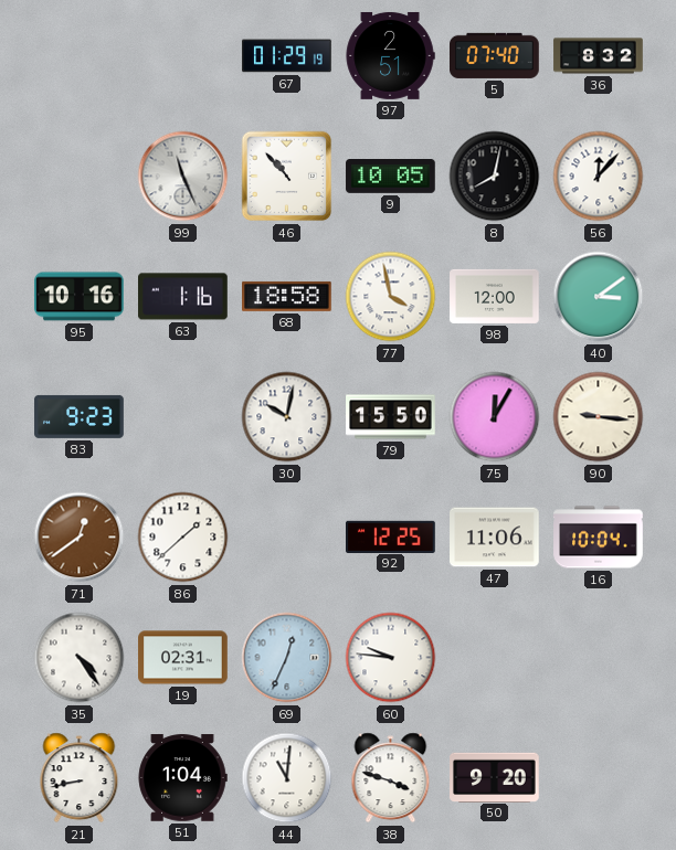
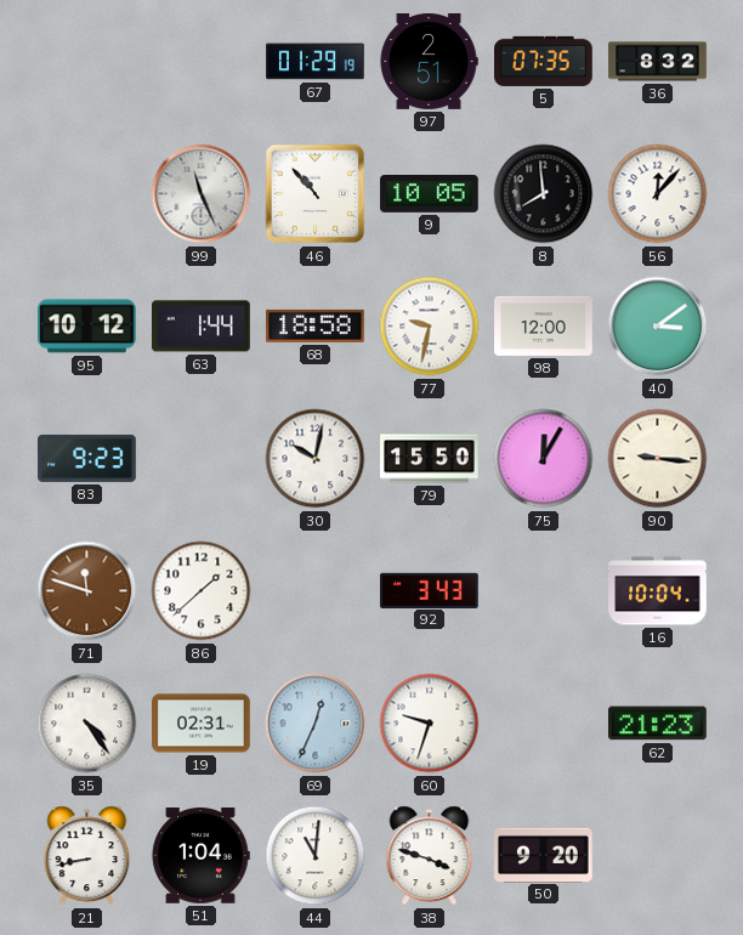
5: 07:40 -> 07:35
8: 8:02 -> 7:59
95: 10:16 -> 10:12
63: 1:16 -> 1:44
77: 3:58 -> 9:32
71: 12:39 -> 11:48
92: 12:25 -> 3:43
47: 11:06 -> none
60: 9:46 -> 9:33
62: none -> 21:23
